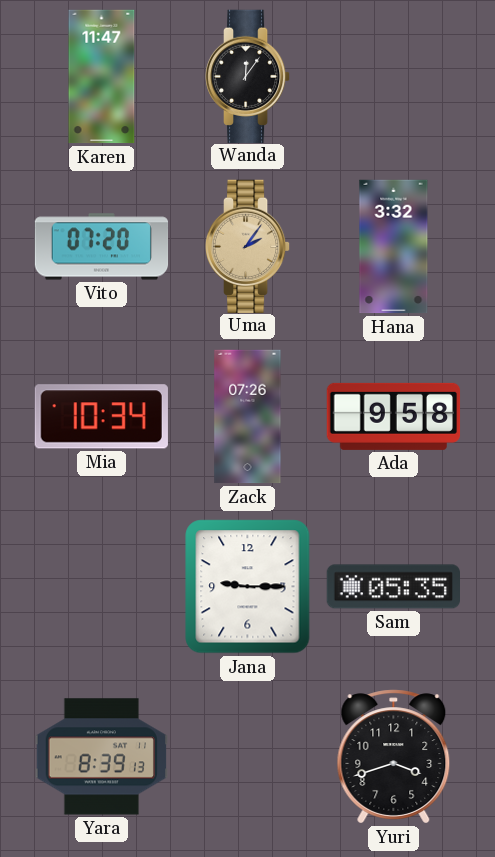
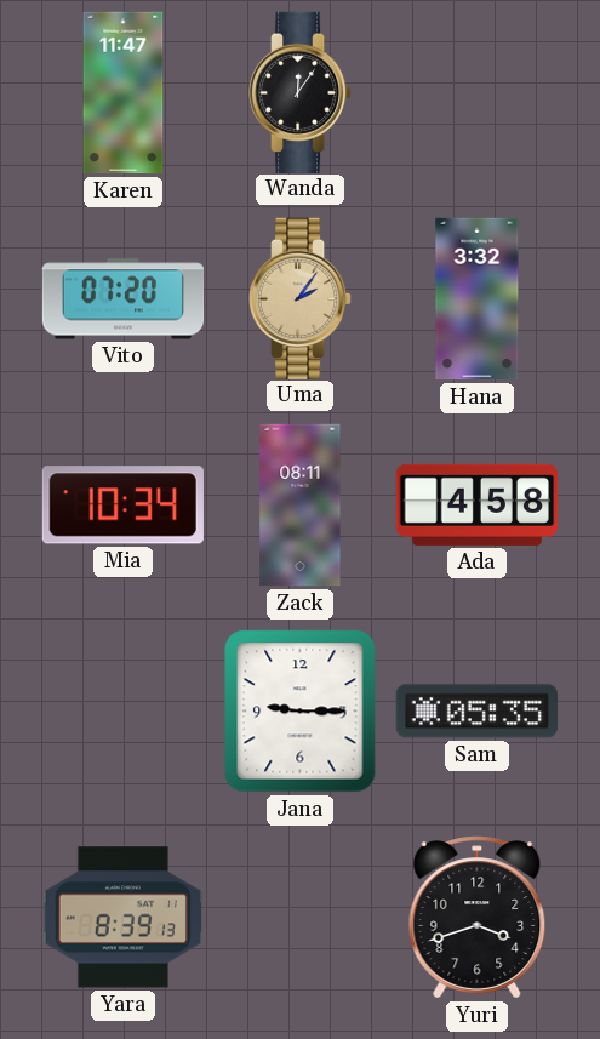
Zack: 07:26 -> 08:11
Ada: 9:58 -> 4:58
